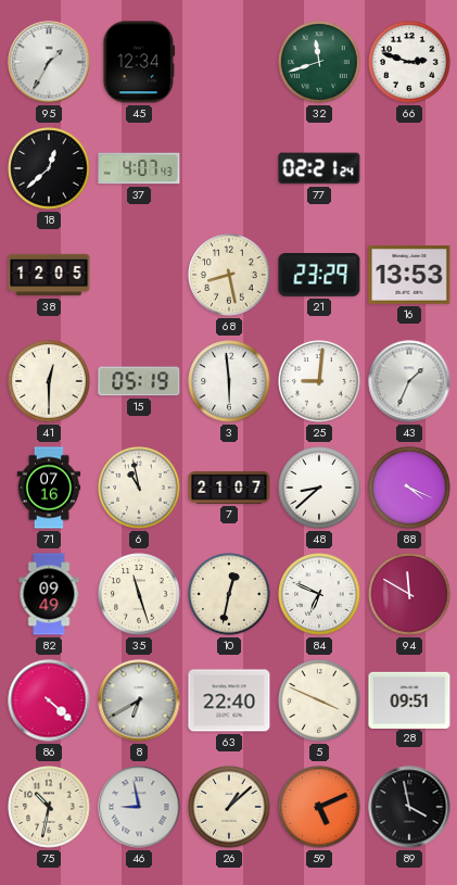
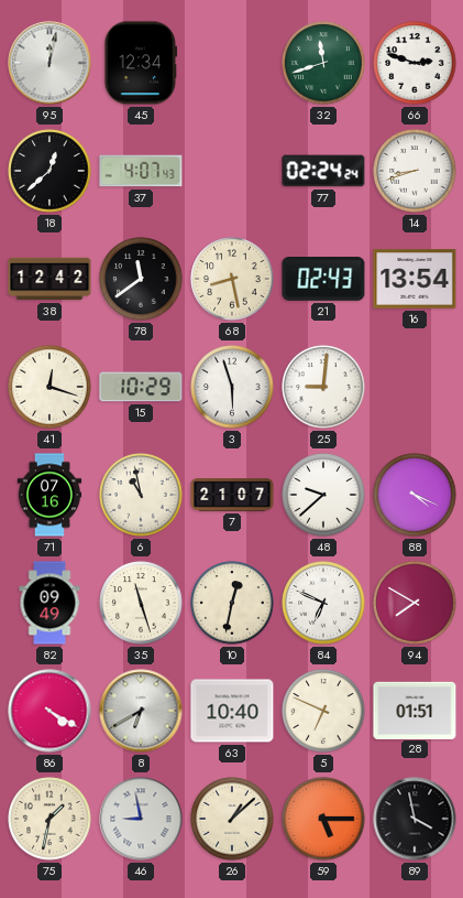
95: 1:35 -> 12:02
77: 02:21 -> 02:24
14: none -> 8:42
38: 12:05 -> 12:42
78: none -> 11:39
21: 23:29 -> 02:43
16: 13:53 -> 13:54
41: 12:30 -> 12:18
15: 05:19 -> 10:29
3: 5:59 -> 5:57
43: 1:34 -> none
48: 8:38 -> 9:38
94: 11:50 -> 7:50
86: 4:22 -> 4:20
63: 22:40 -> 10:40
5: 3:49 -> 6:49
28: 09:51 -> 01:51
75: 10:32 -> 1:32
59: 5:11 -> 5:15
